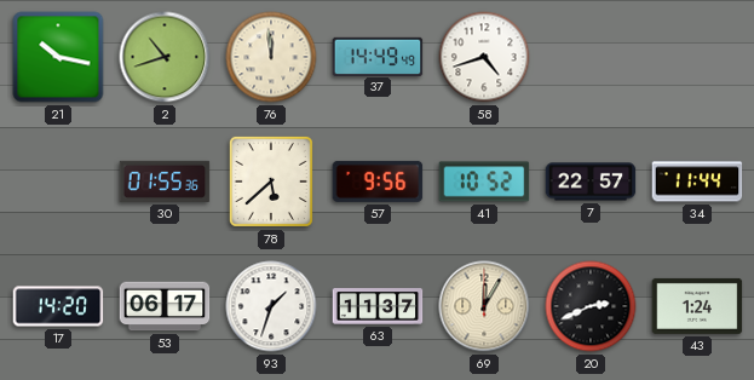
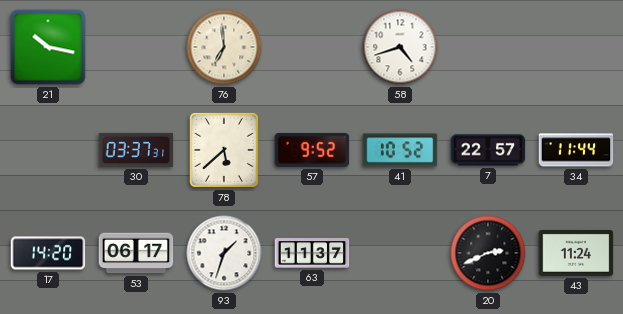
2: 10:42 -> none
76: 11:59 -> 6:59
37: 14:49 -> none
30: 01:55 -> 03:37
57: 9:56 -> 9:52
69: 12:05 -> none
43: 1:24 -> 11:24
